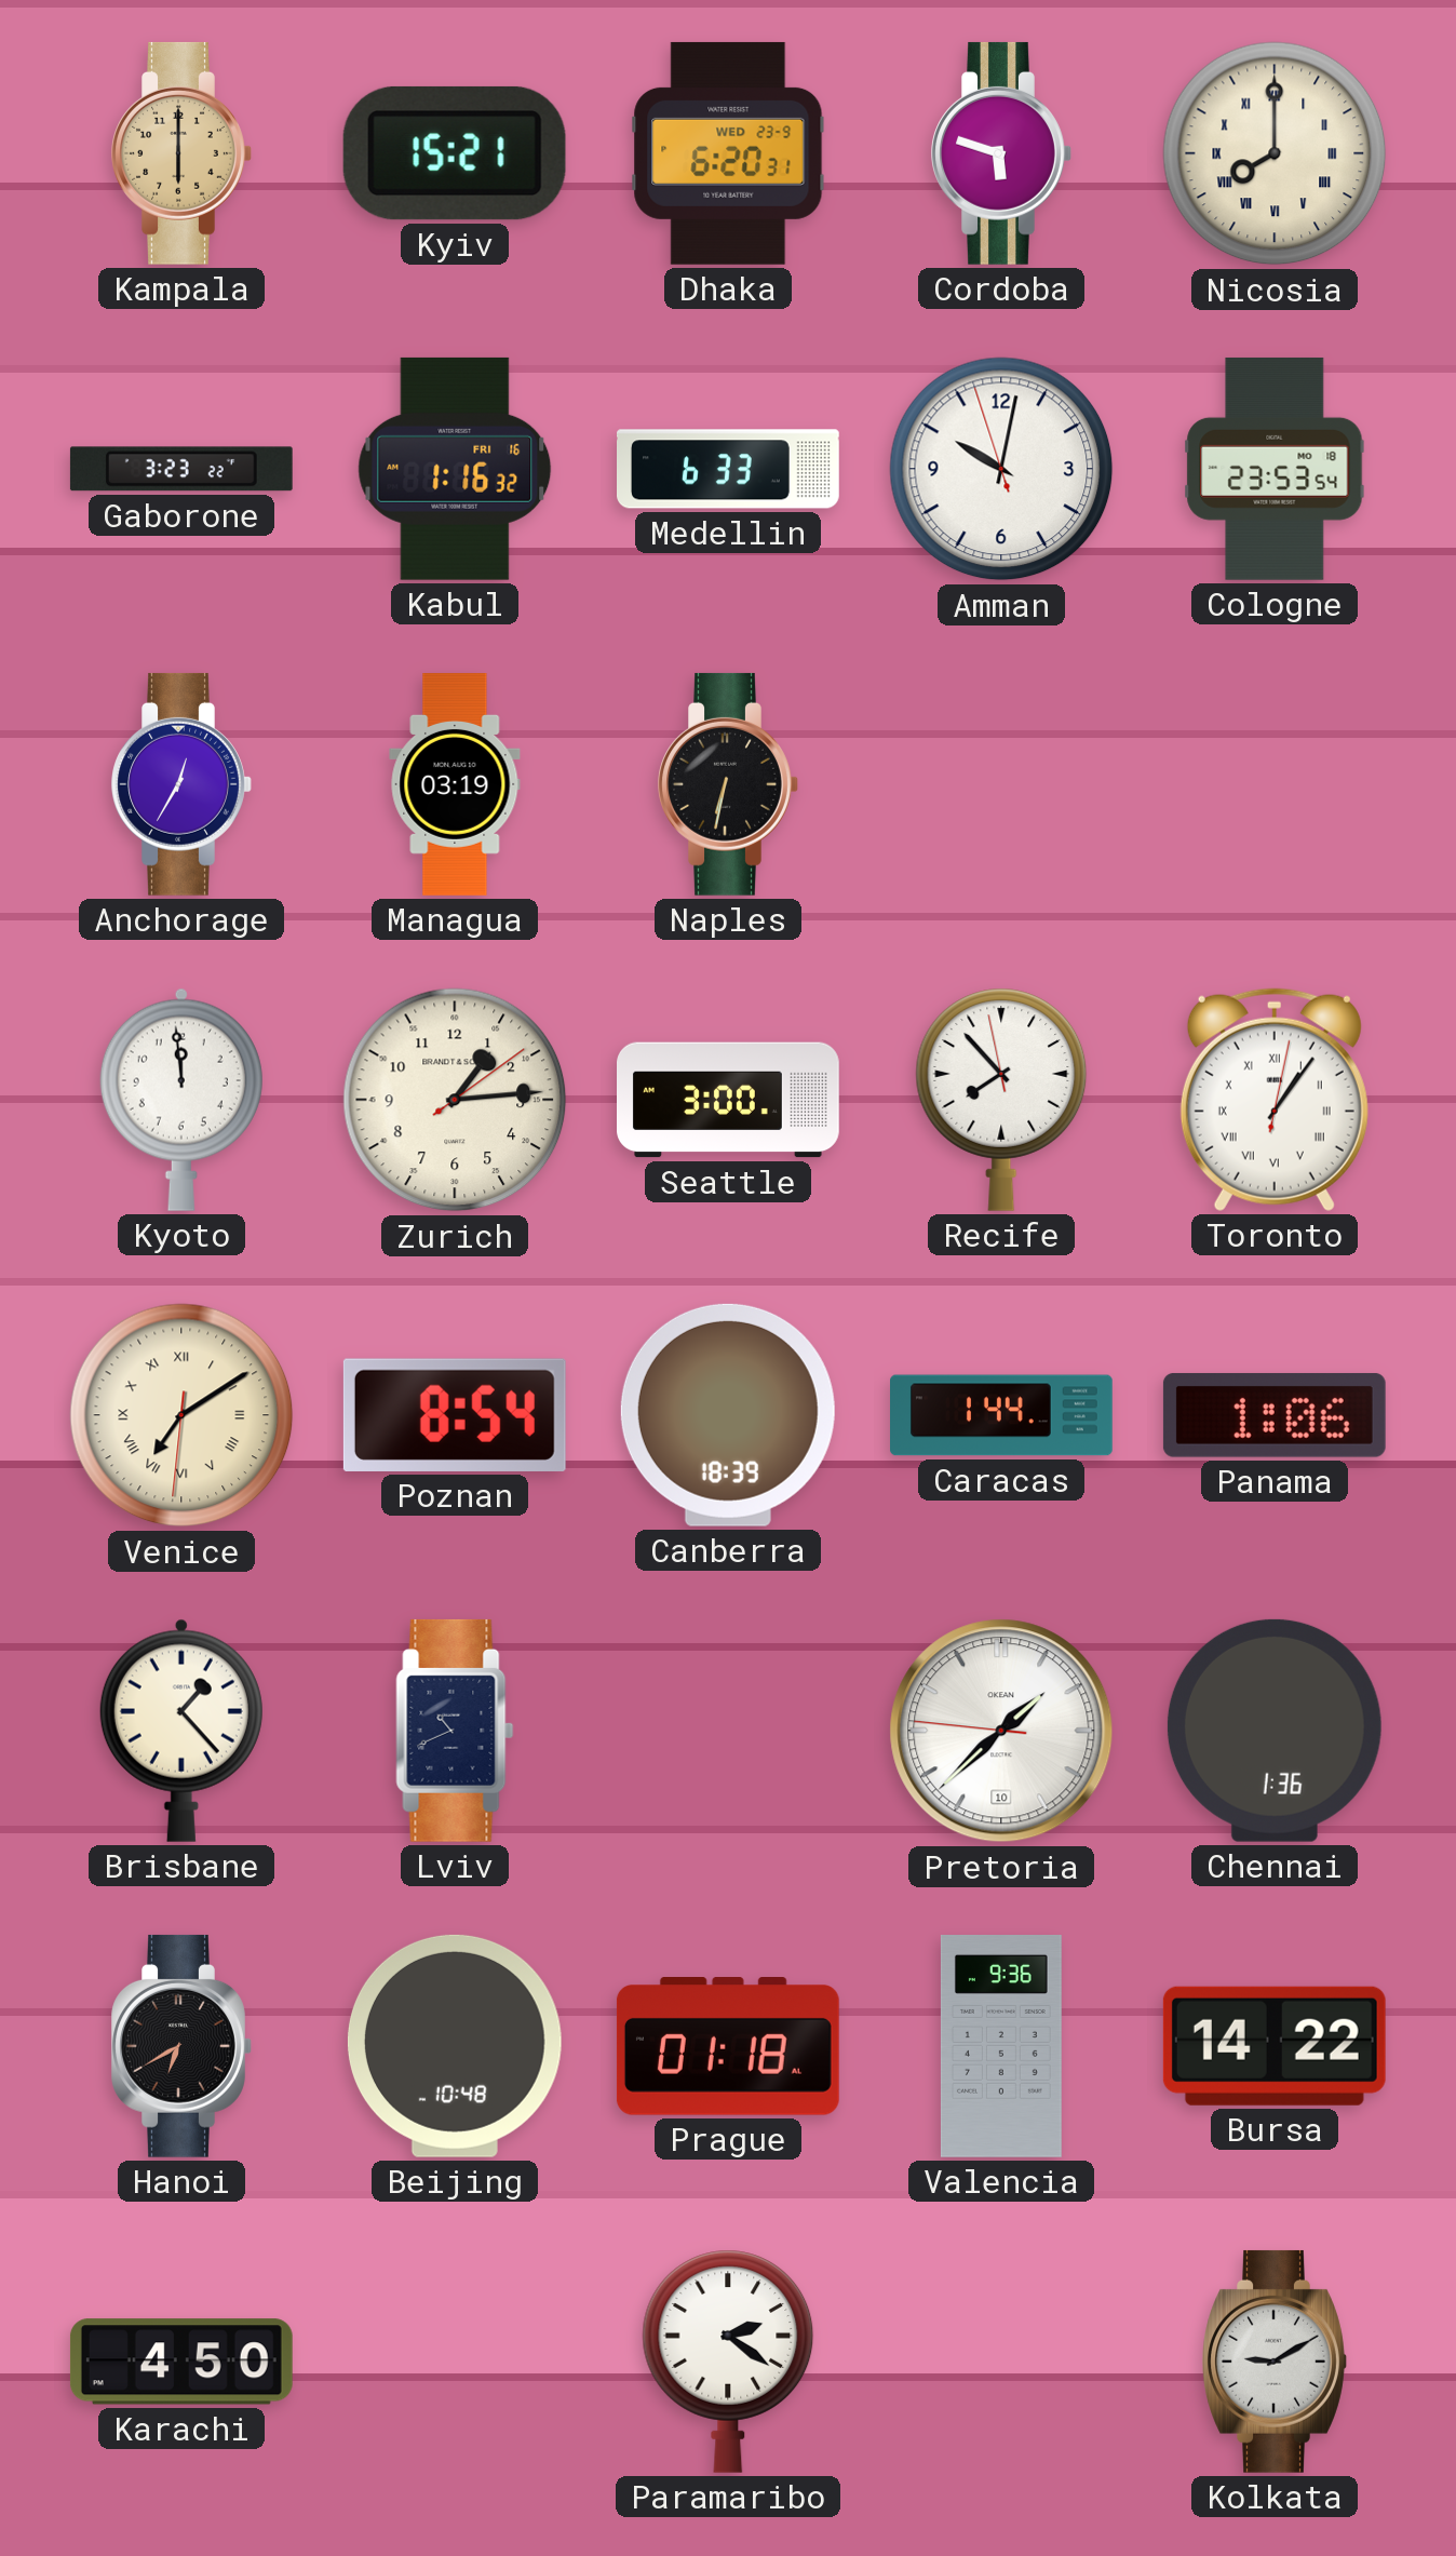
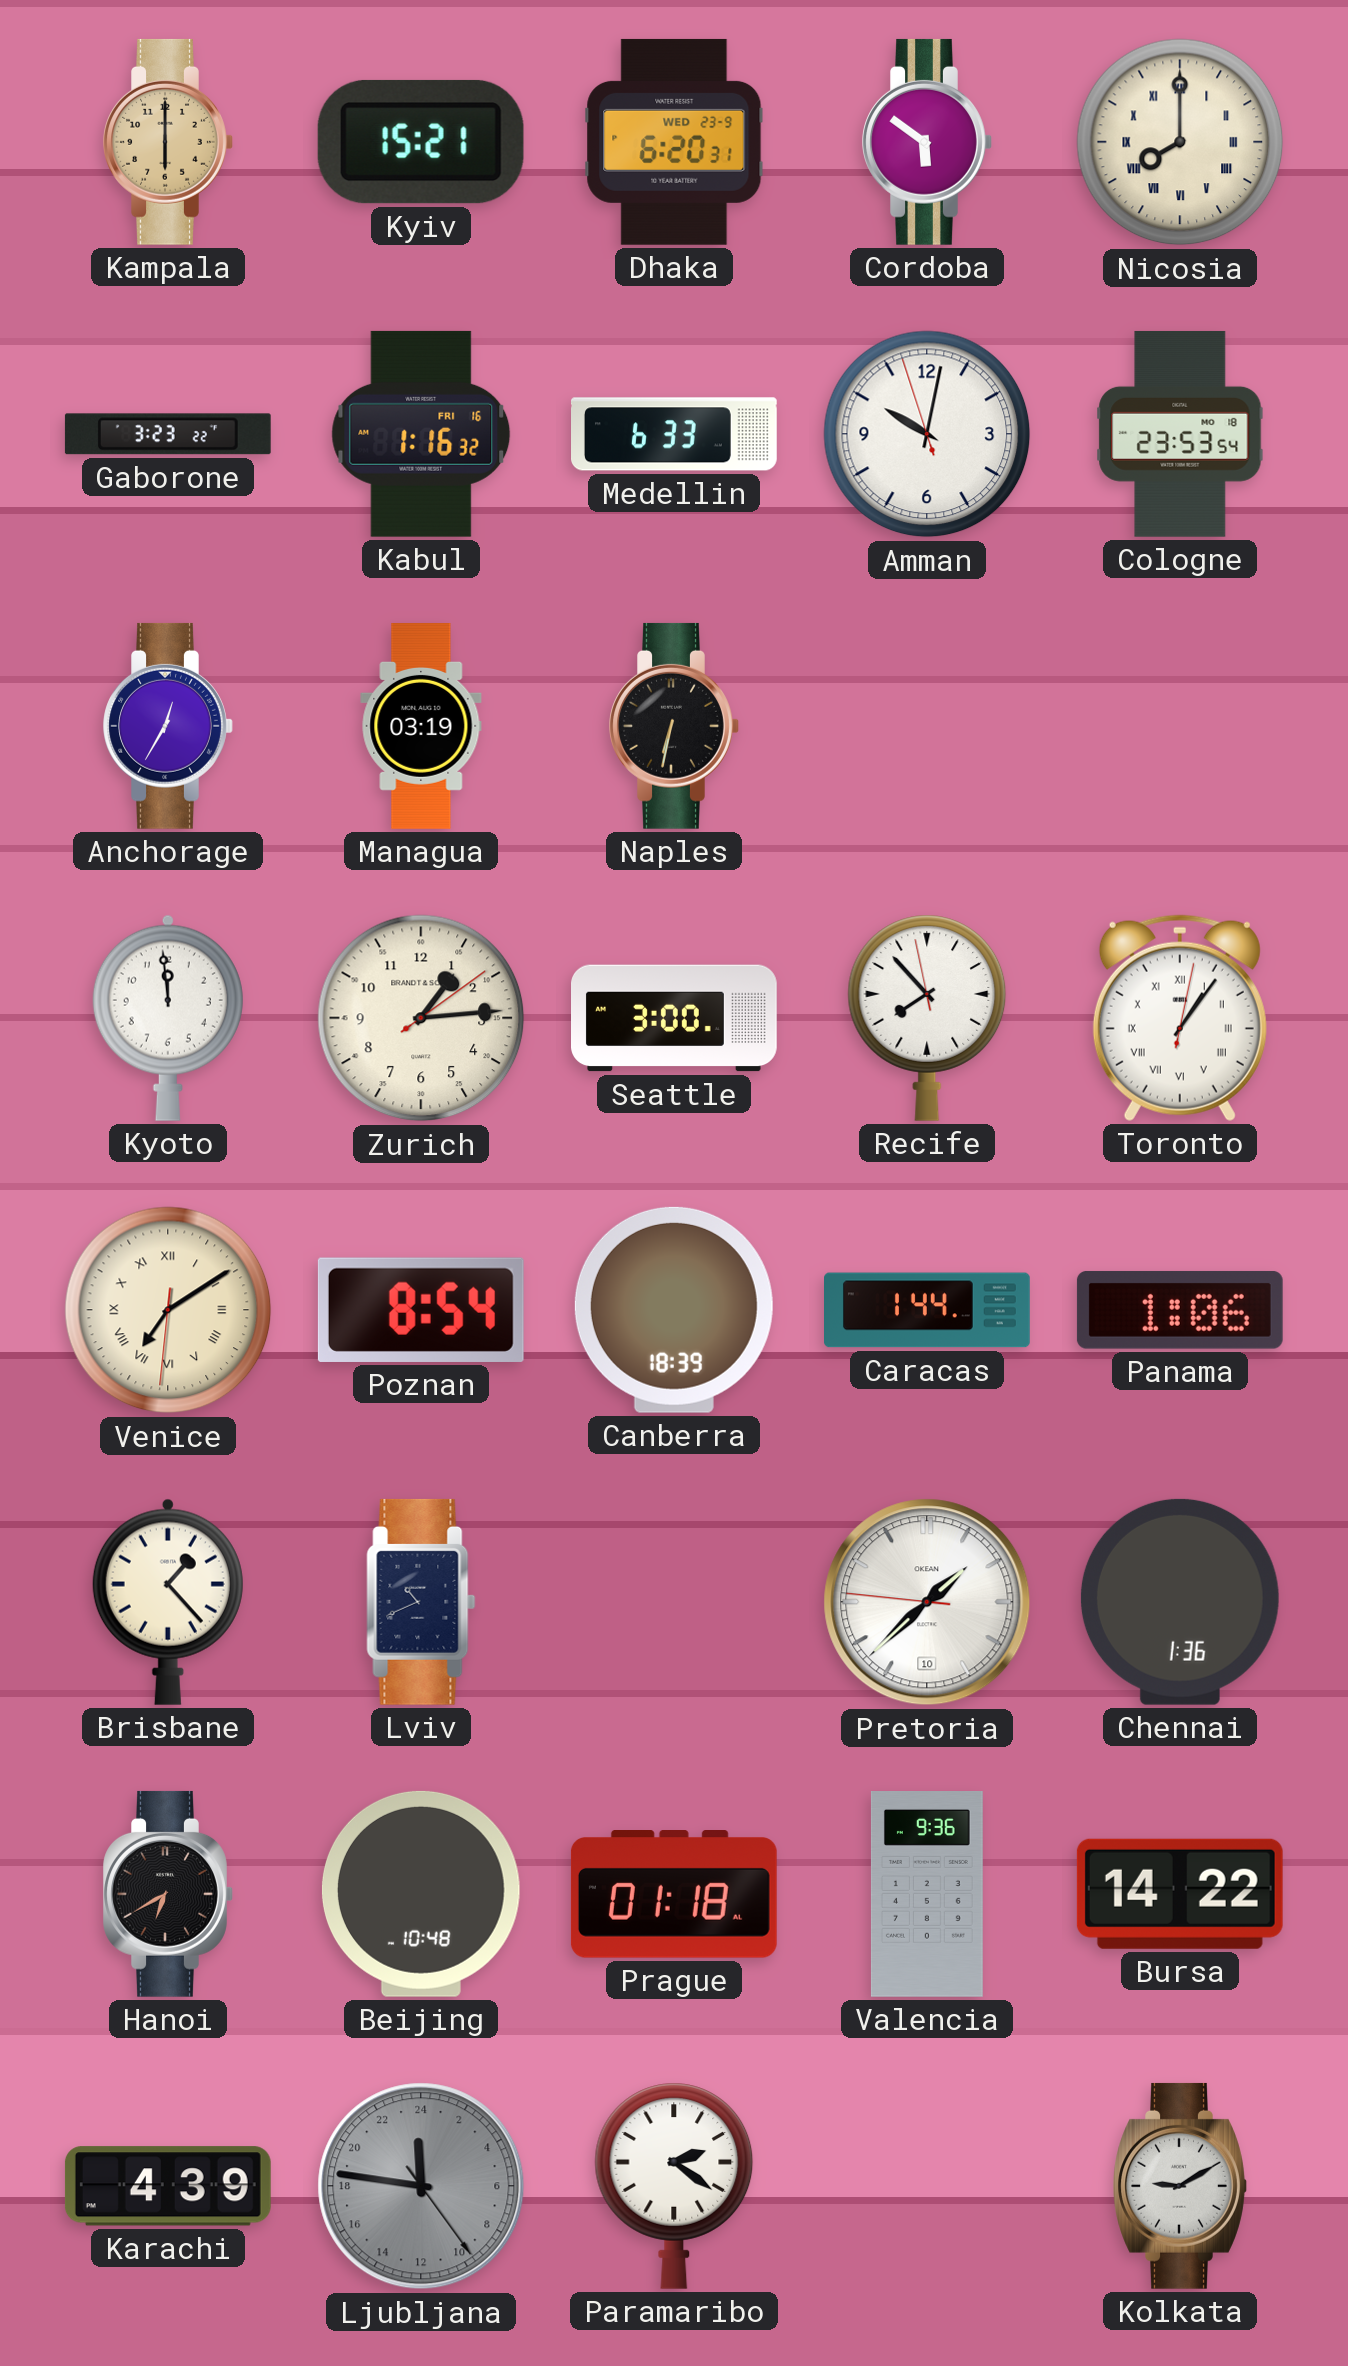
Cordoba: 5:48 -> 5:51
Karachi: 4:50 -> 4:39
Ljubljana: none -> 23:46
